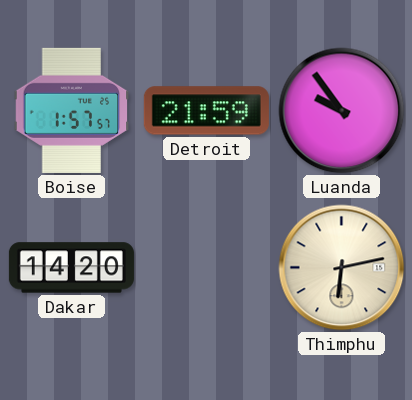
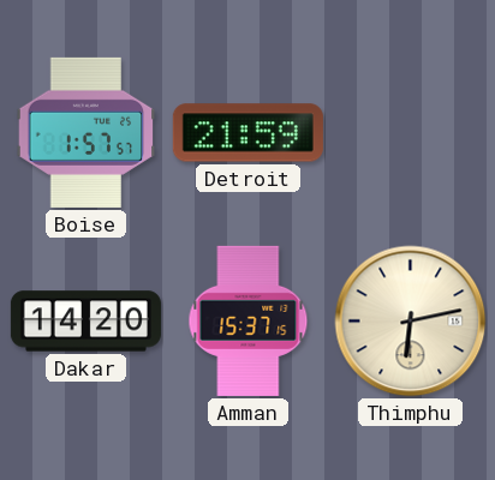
Luanda: 9:54 -> none
Amman: none -> 15:37
